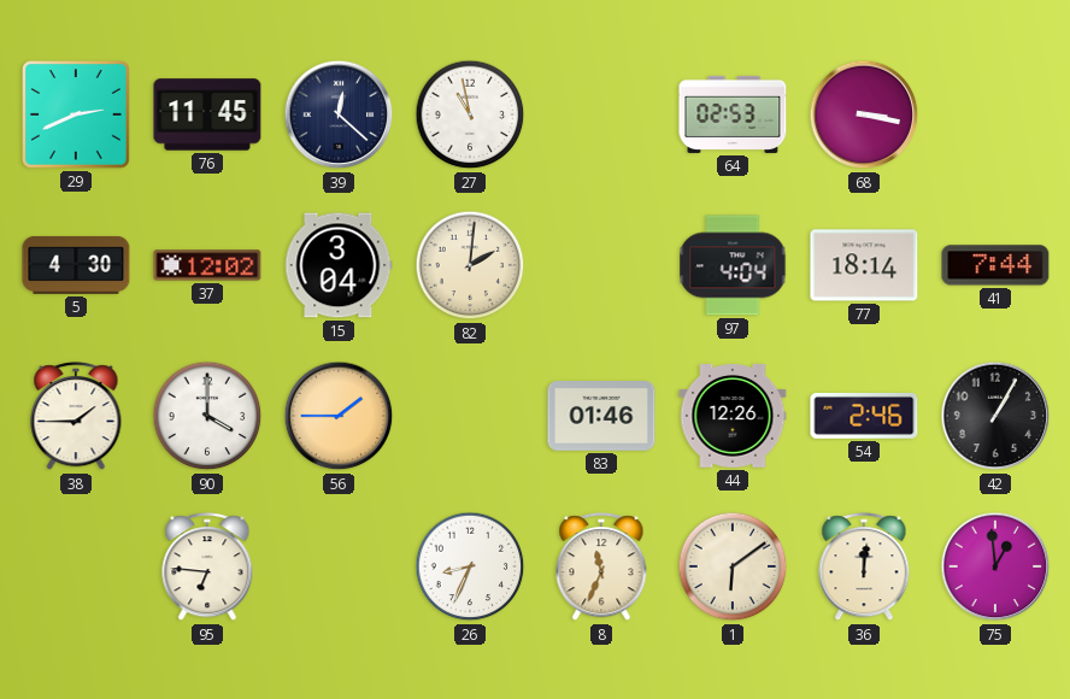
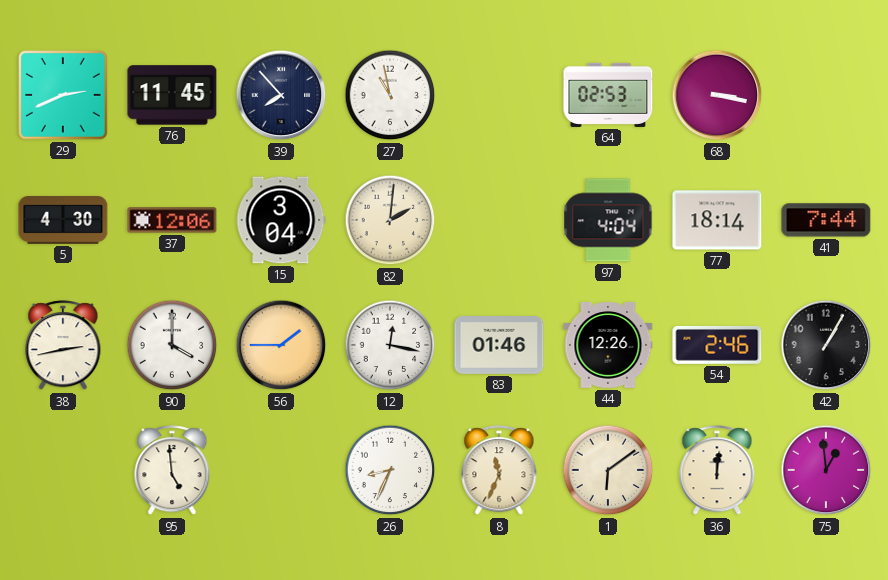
39: 12:22 -> 7:53
37: 12:02 -> 12:06
38: 1:45 -> 2:43
12: none -> 12:17
95: 6:46 -> 4:59
